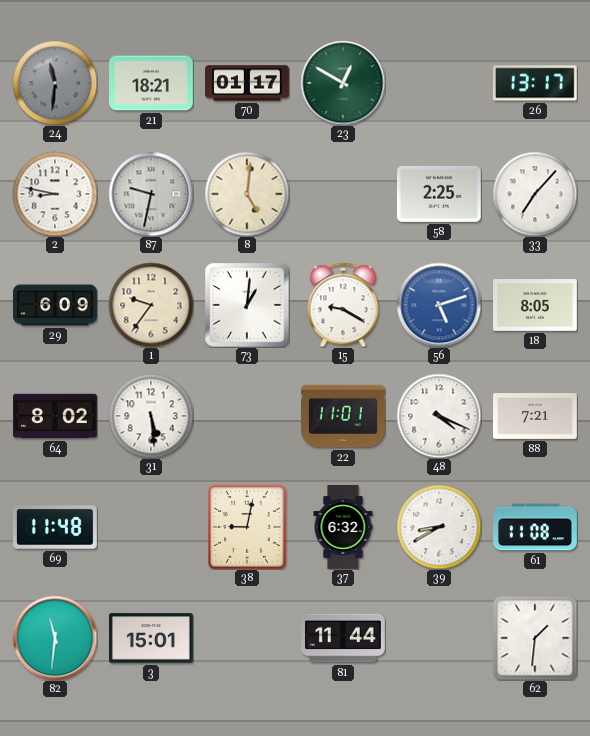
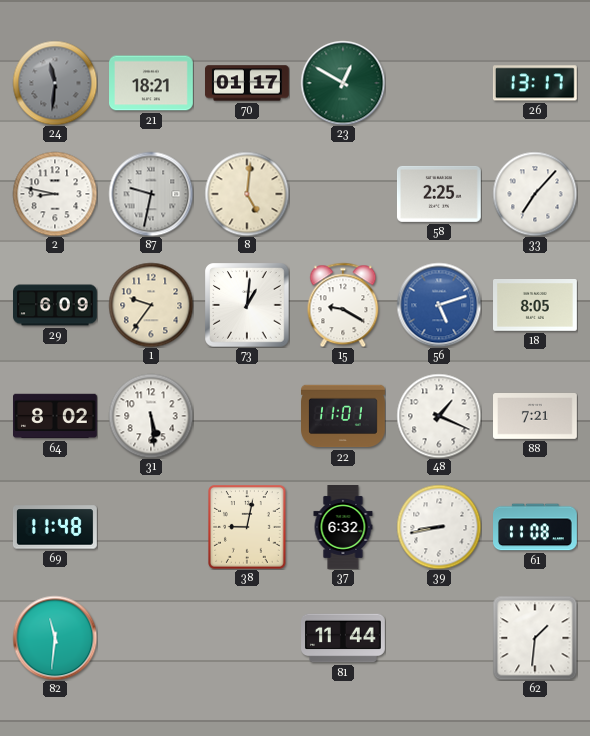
48: 4:19 -> 1:19
39: 8:40 -> 8:43
3: 15:01 -> none
